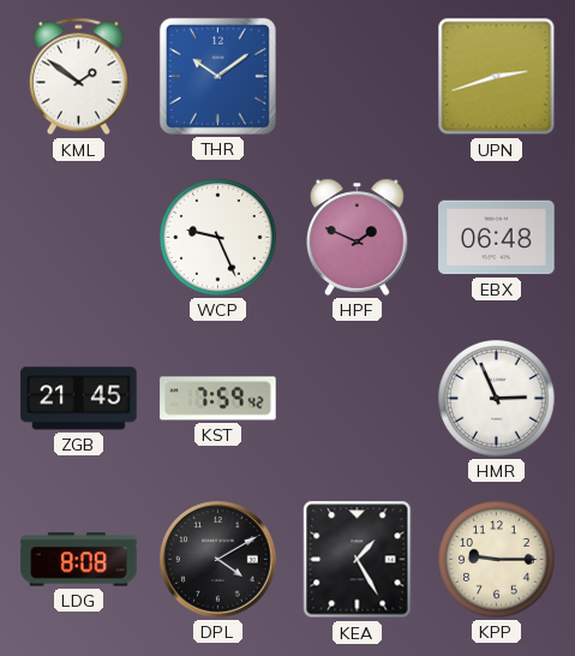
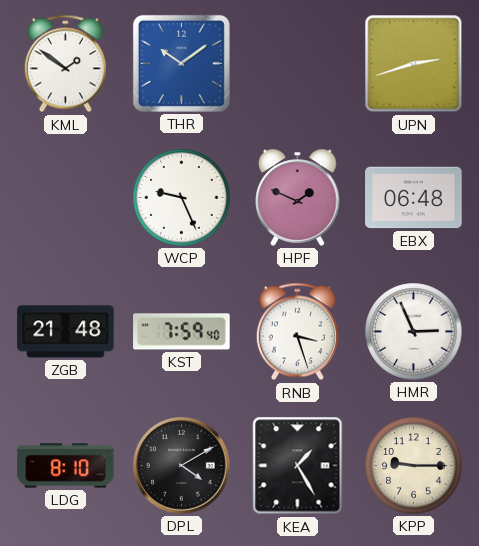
ZGB: 21:45 -> 21:48
KST: 7:59:42 -> 7:59:40
RNB: none -> 3:27
LDG: 8:08 -> 8:10
